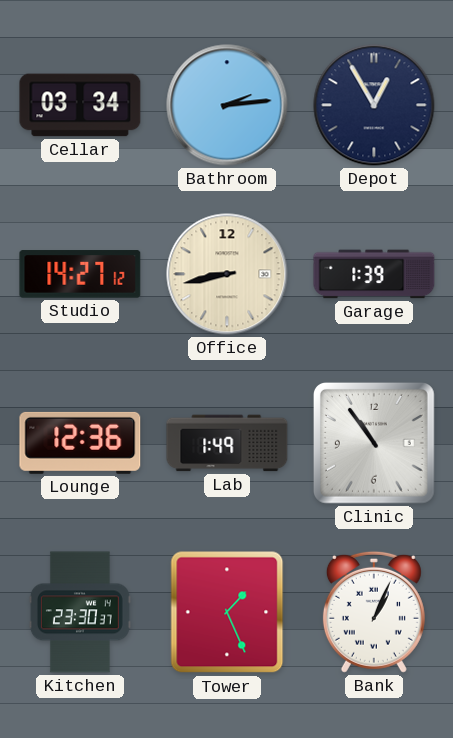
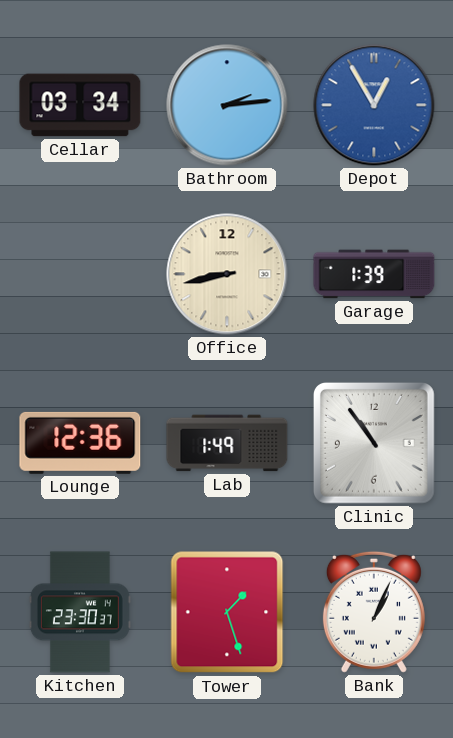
Depot dial: navy -> blue
Studio: 14:27 -> none
Tower: 1:26 -> 1:27
